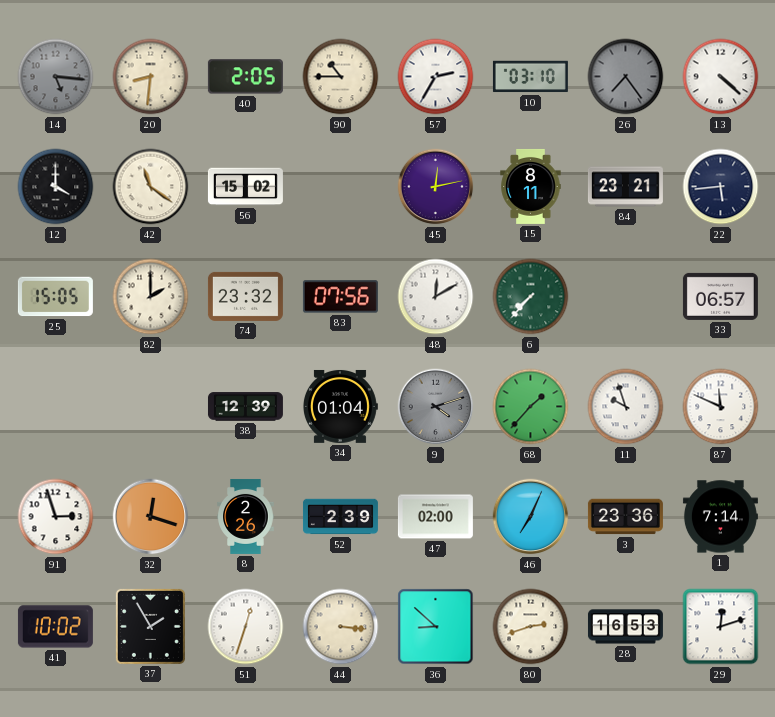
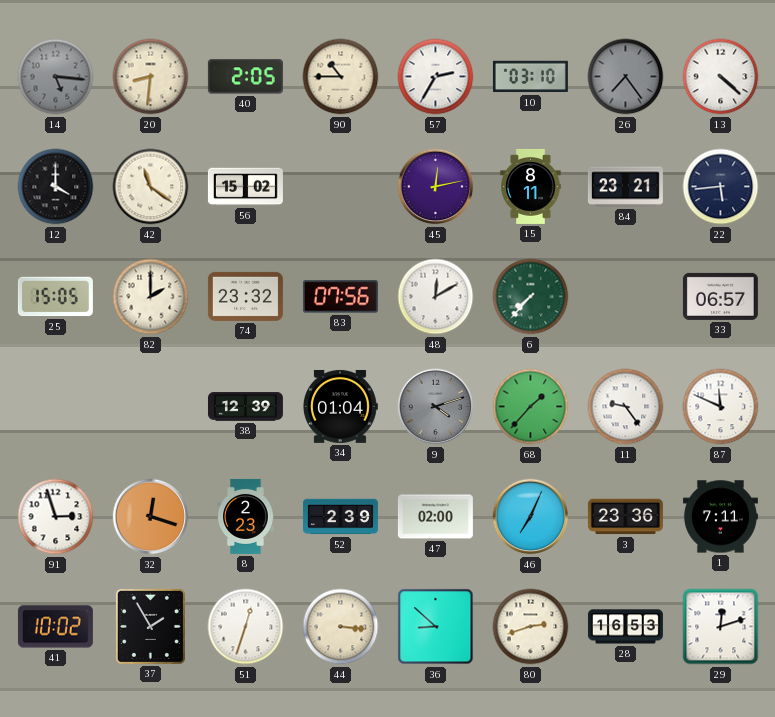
11: 9:57 -> 9:24
8: 2:26 -> 2:23
1: 7:14 -> 7:11
